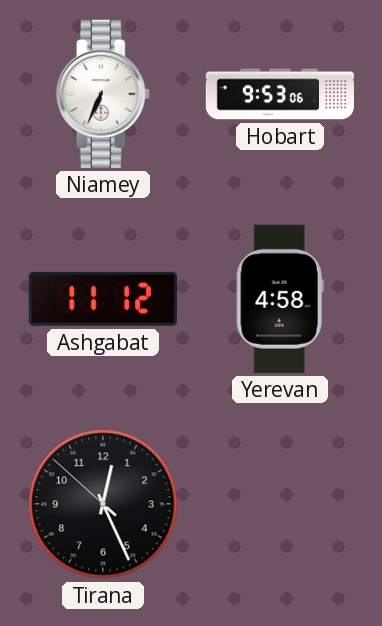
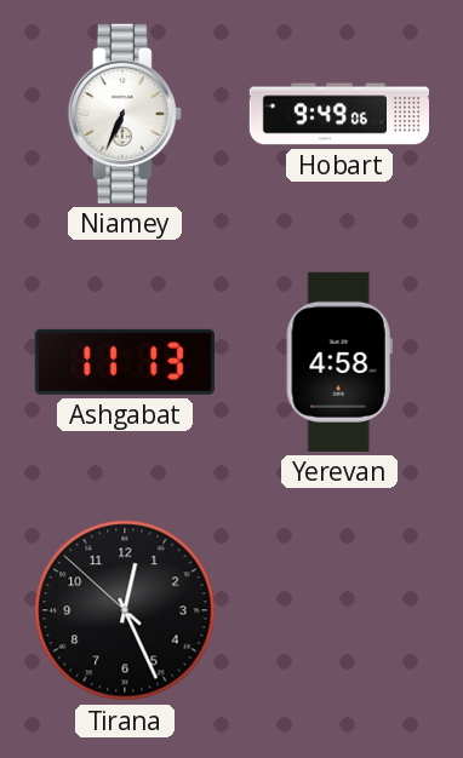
Hobart: 9:53 -> 9:49
Ashgabat: 11:12 -> 11:13
